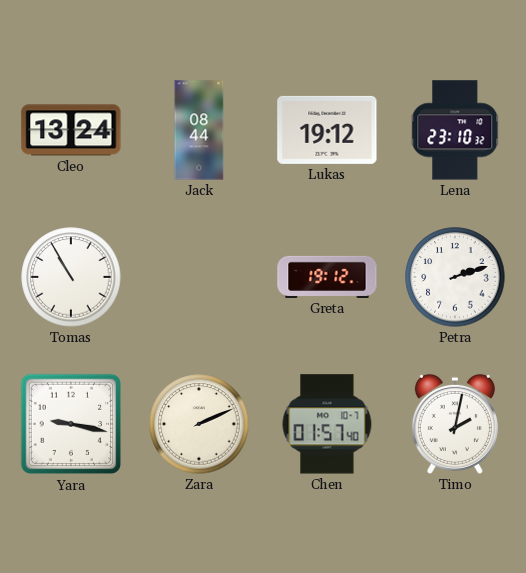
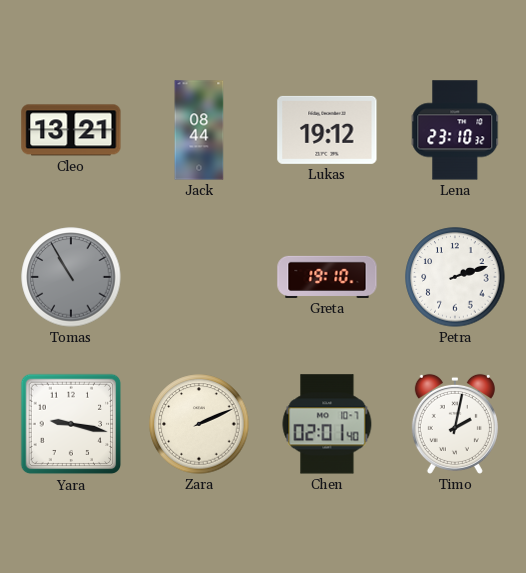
Cleo: 13:24 -> 13:21
Tomas dial: white -> grey
Greta: 19:12 -> 19:10
Chen: 01:57 -> 02:01
